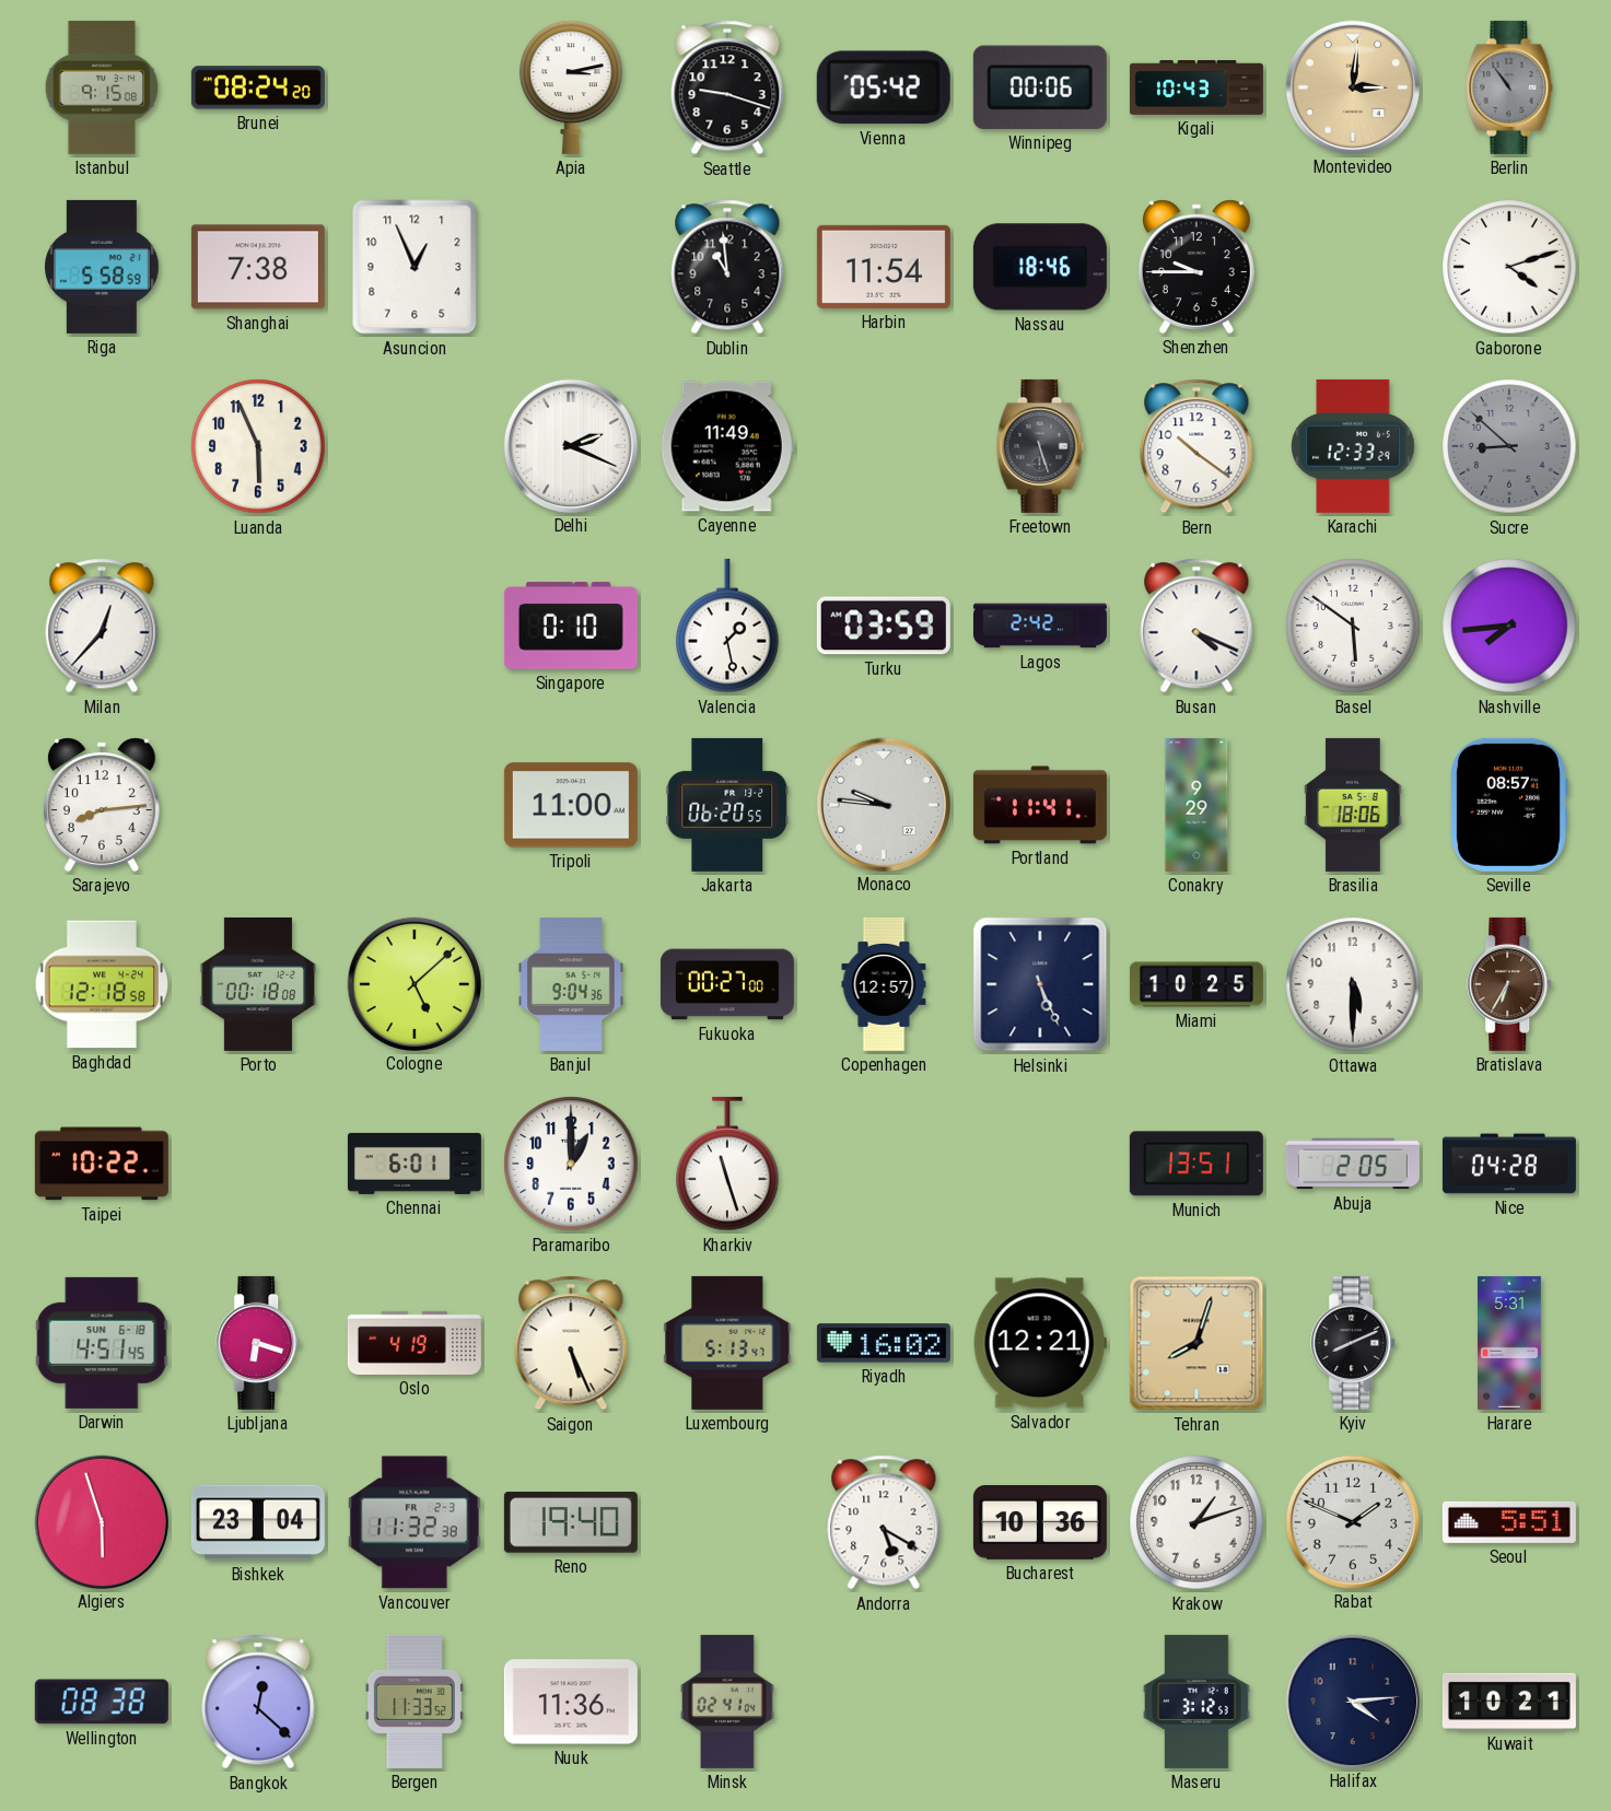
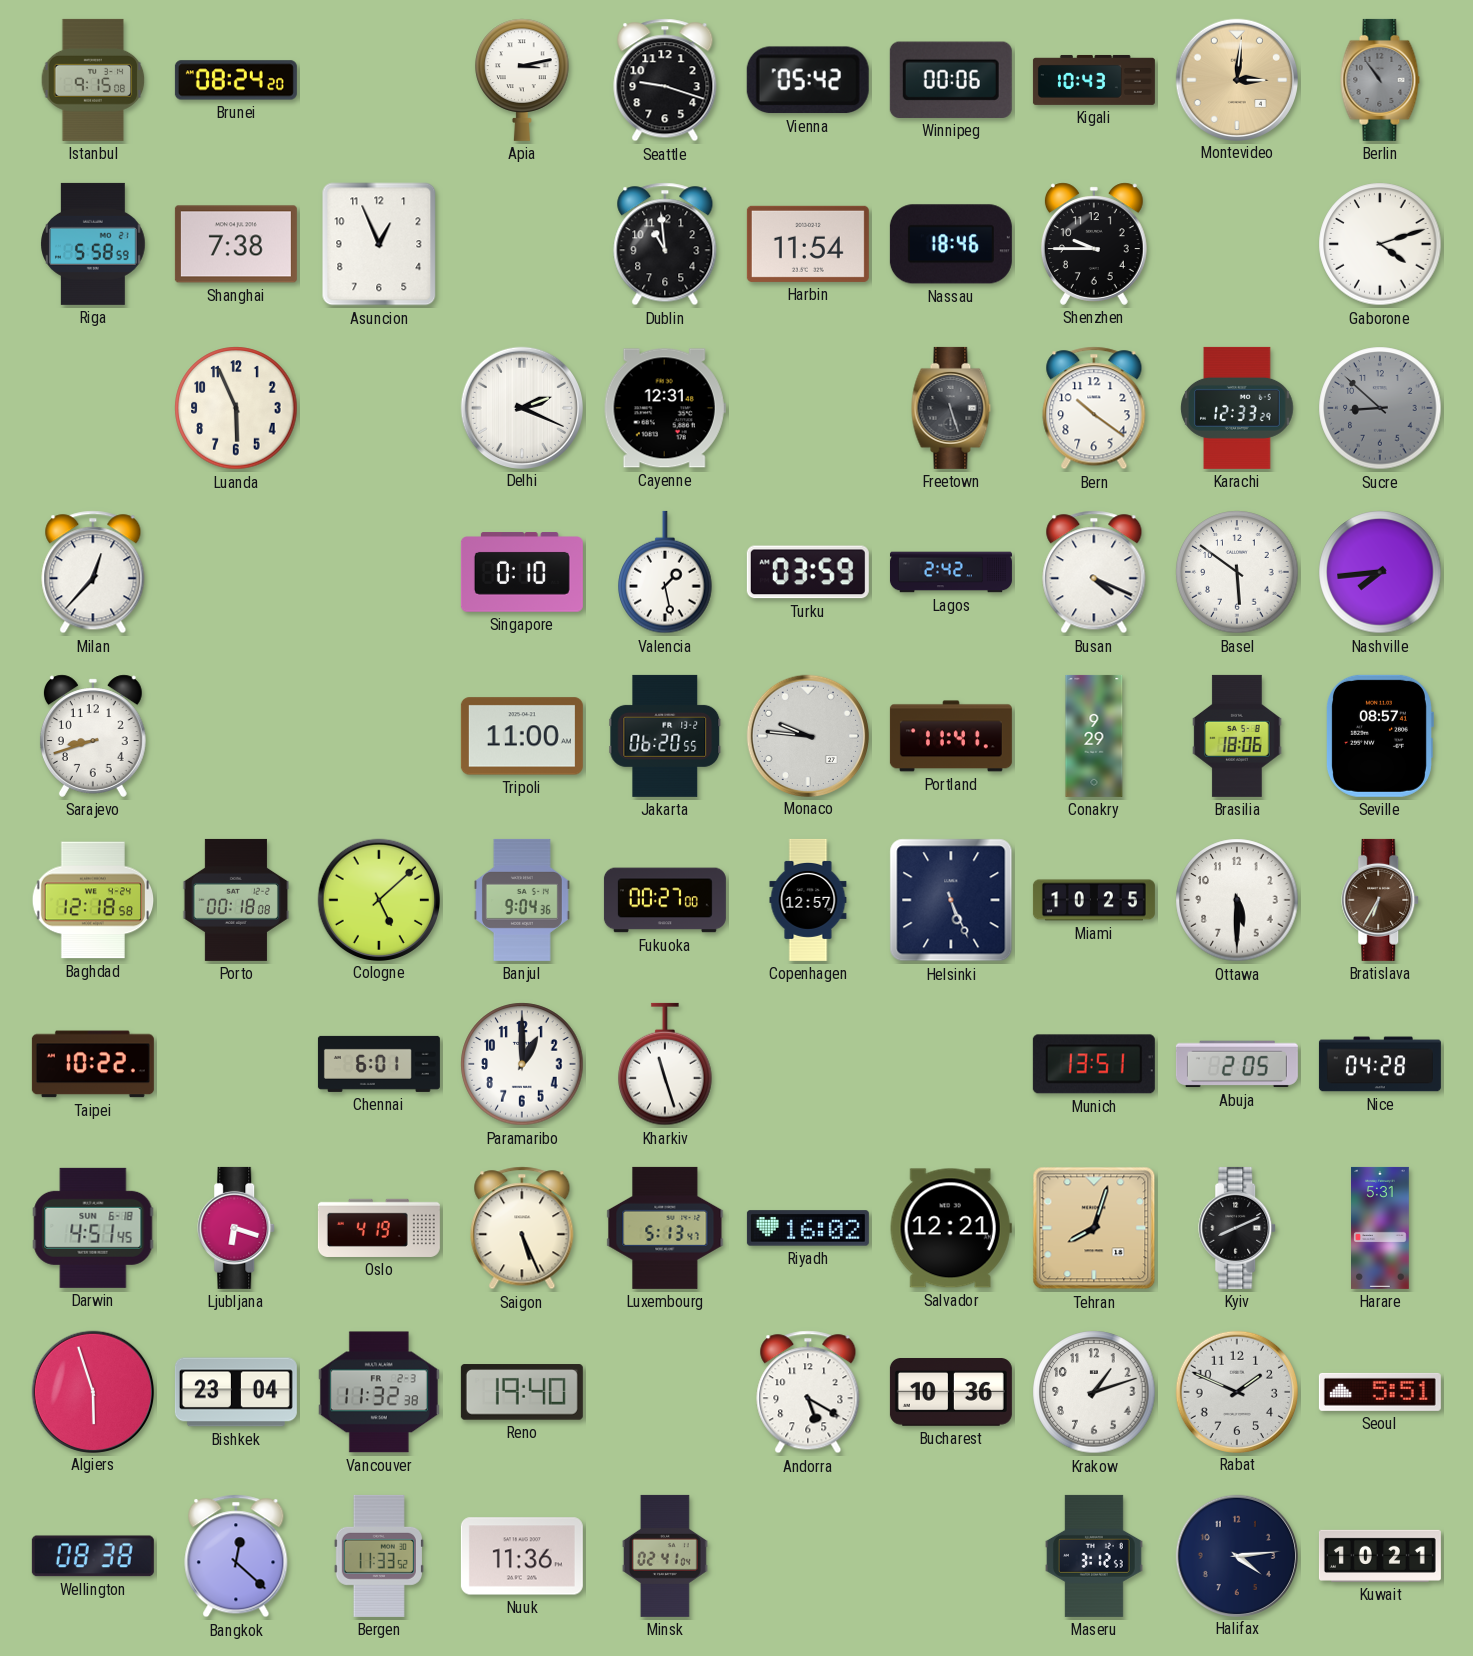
Cayenne: 11:49 -> 12:31
Sarajevo: 8:14 -> 8:42
